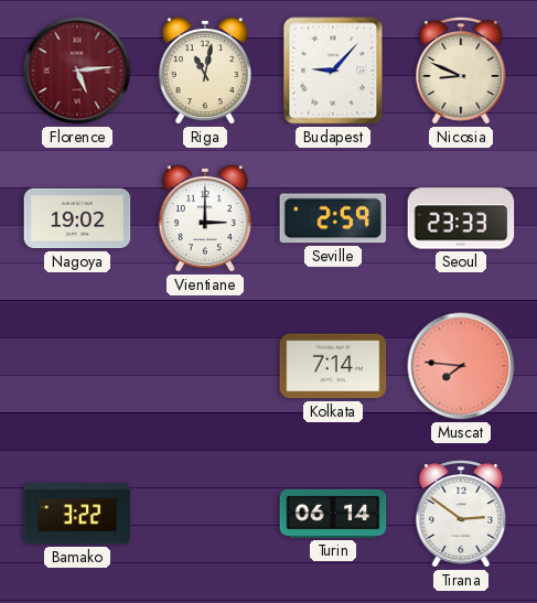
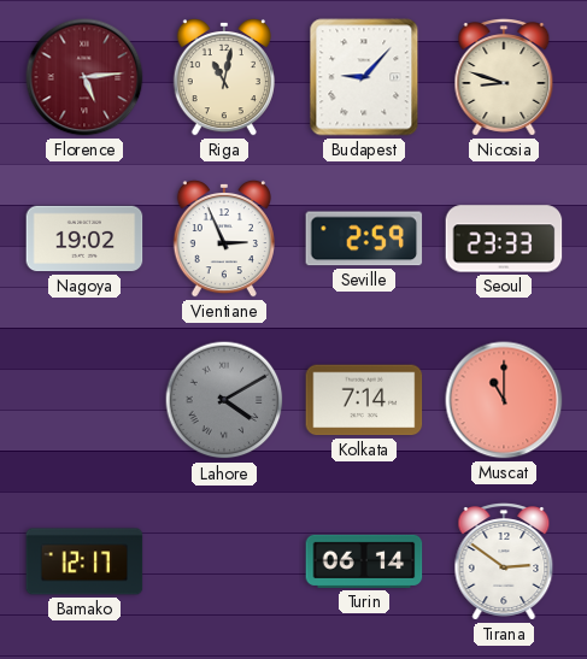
Nicosia: 8:49 -> 8:48
Vientiane: 3:00 -> 2:56
Lahore: none -> 4:10
Muscat: 7:46 -> 11:00
Bamako: 3:22 -> 12:17
